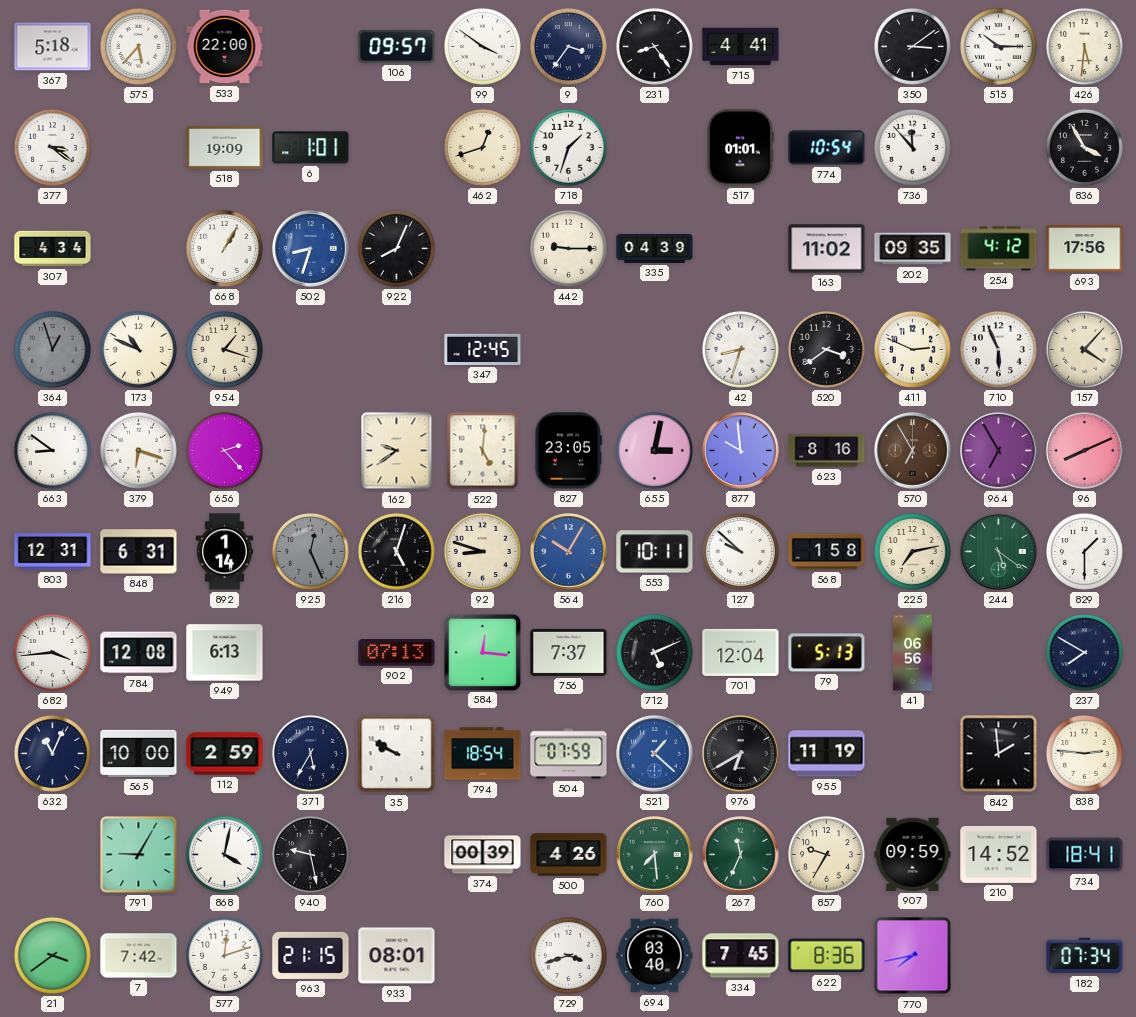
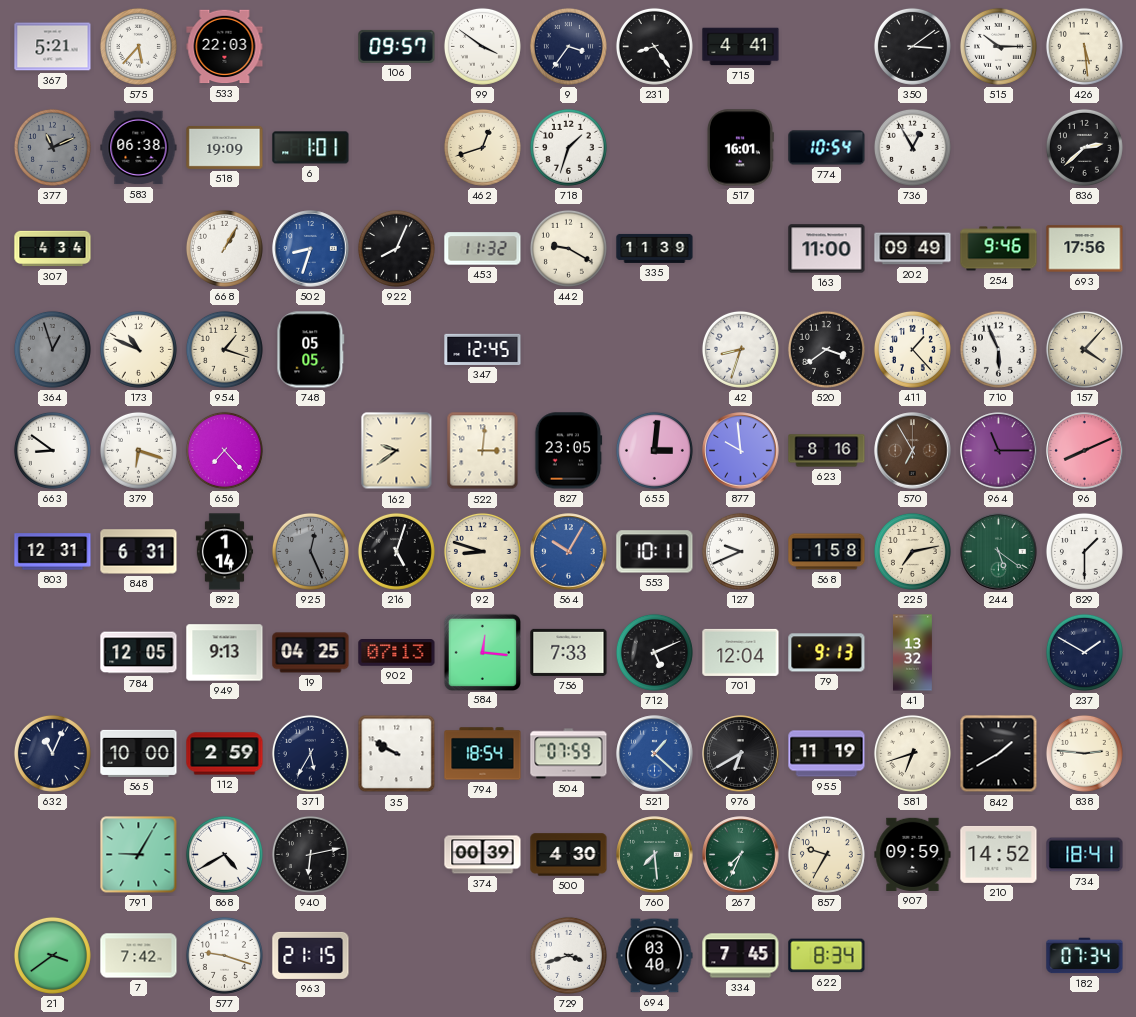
367: 5:18 -> 5:21
533: 22:00 -> 22:03
426: 5:31 -> 5:29
377: 3:21 -> 11:11
377 dial: white -> grey
583: none -> 06:38
517: 01:01 -> 16:01
736: 11:53 -> 12:55
836: 3:55 -> 2:38
453: none -> 11:32
442: 9:15 -> 9:20
335: 04:39 -> 11:39
163: 11:02 -> 11:00
202: 09:35 -> 09:49
254: 4:12 -> 9:46
748: none -> 05:05
411: 2:49 -> 1:23
656: 2:23 -> 7:23
522: 5:01 -> 3:01
655: 3:02 -> 3:01
964: 6:55 -> 11:15
127: 9:52 -> 9:41
682: 3:44 -> none
784: 12:08 -> 12:05
949: 6:13 -> 9:13
19: none -> 04:25
756: 7:37 -> 7:33
79: 5:13 -> 9:13
41: 06:56 -> 13:32
237: 7:50 -> 1:50
581: none -> 6:42
842: 1:59 -> 1:40
868: 4:02 -> 4:40
940: 9:28 -> 6:13
500: 4:26 -> 4:30
267: 11:34 -> 7:34
577: 12:12 -> 9:18
933: 08:01 -> none
622: 8:36 -> 8:34
770: 7:43 -> none
